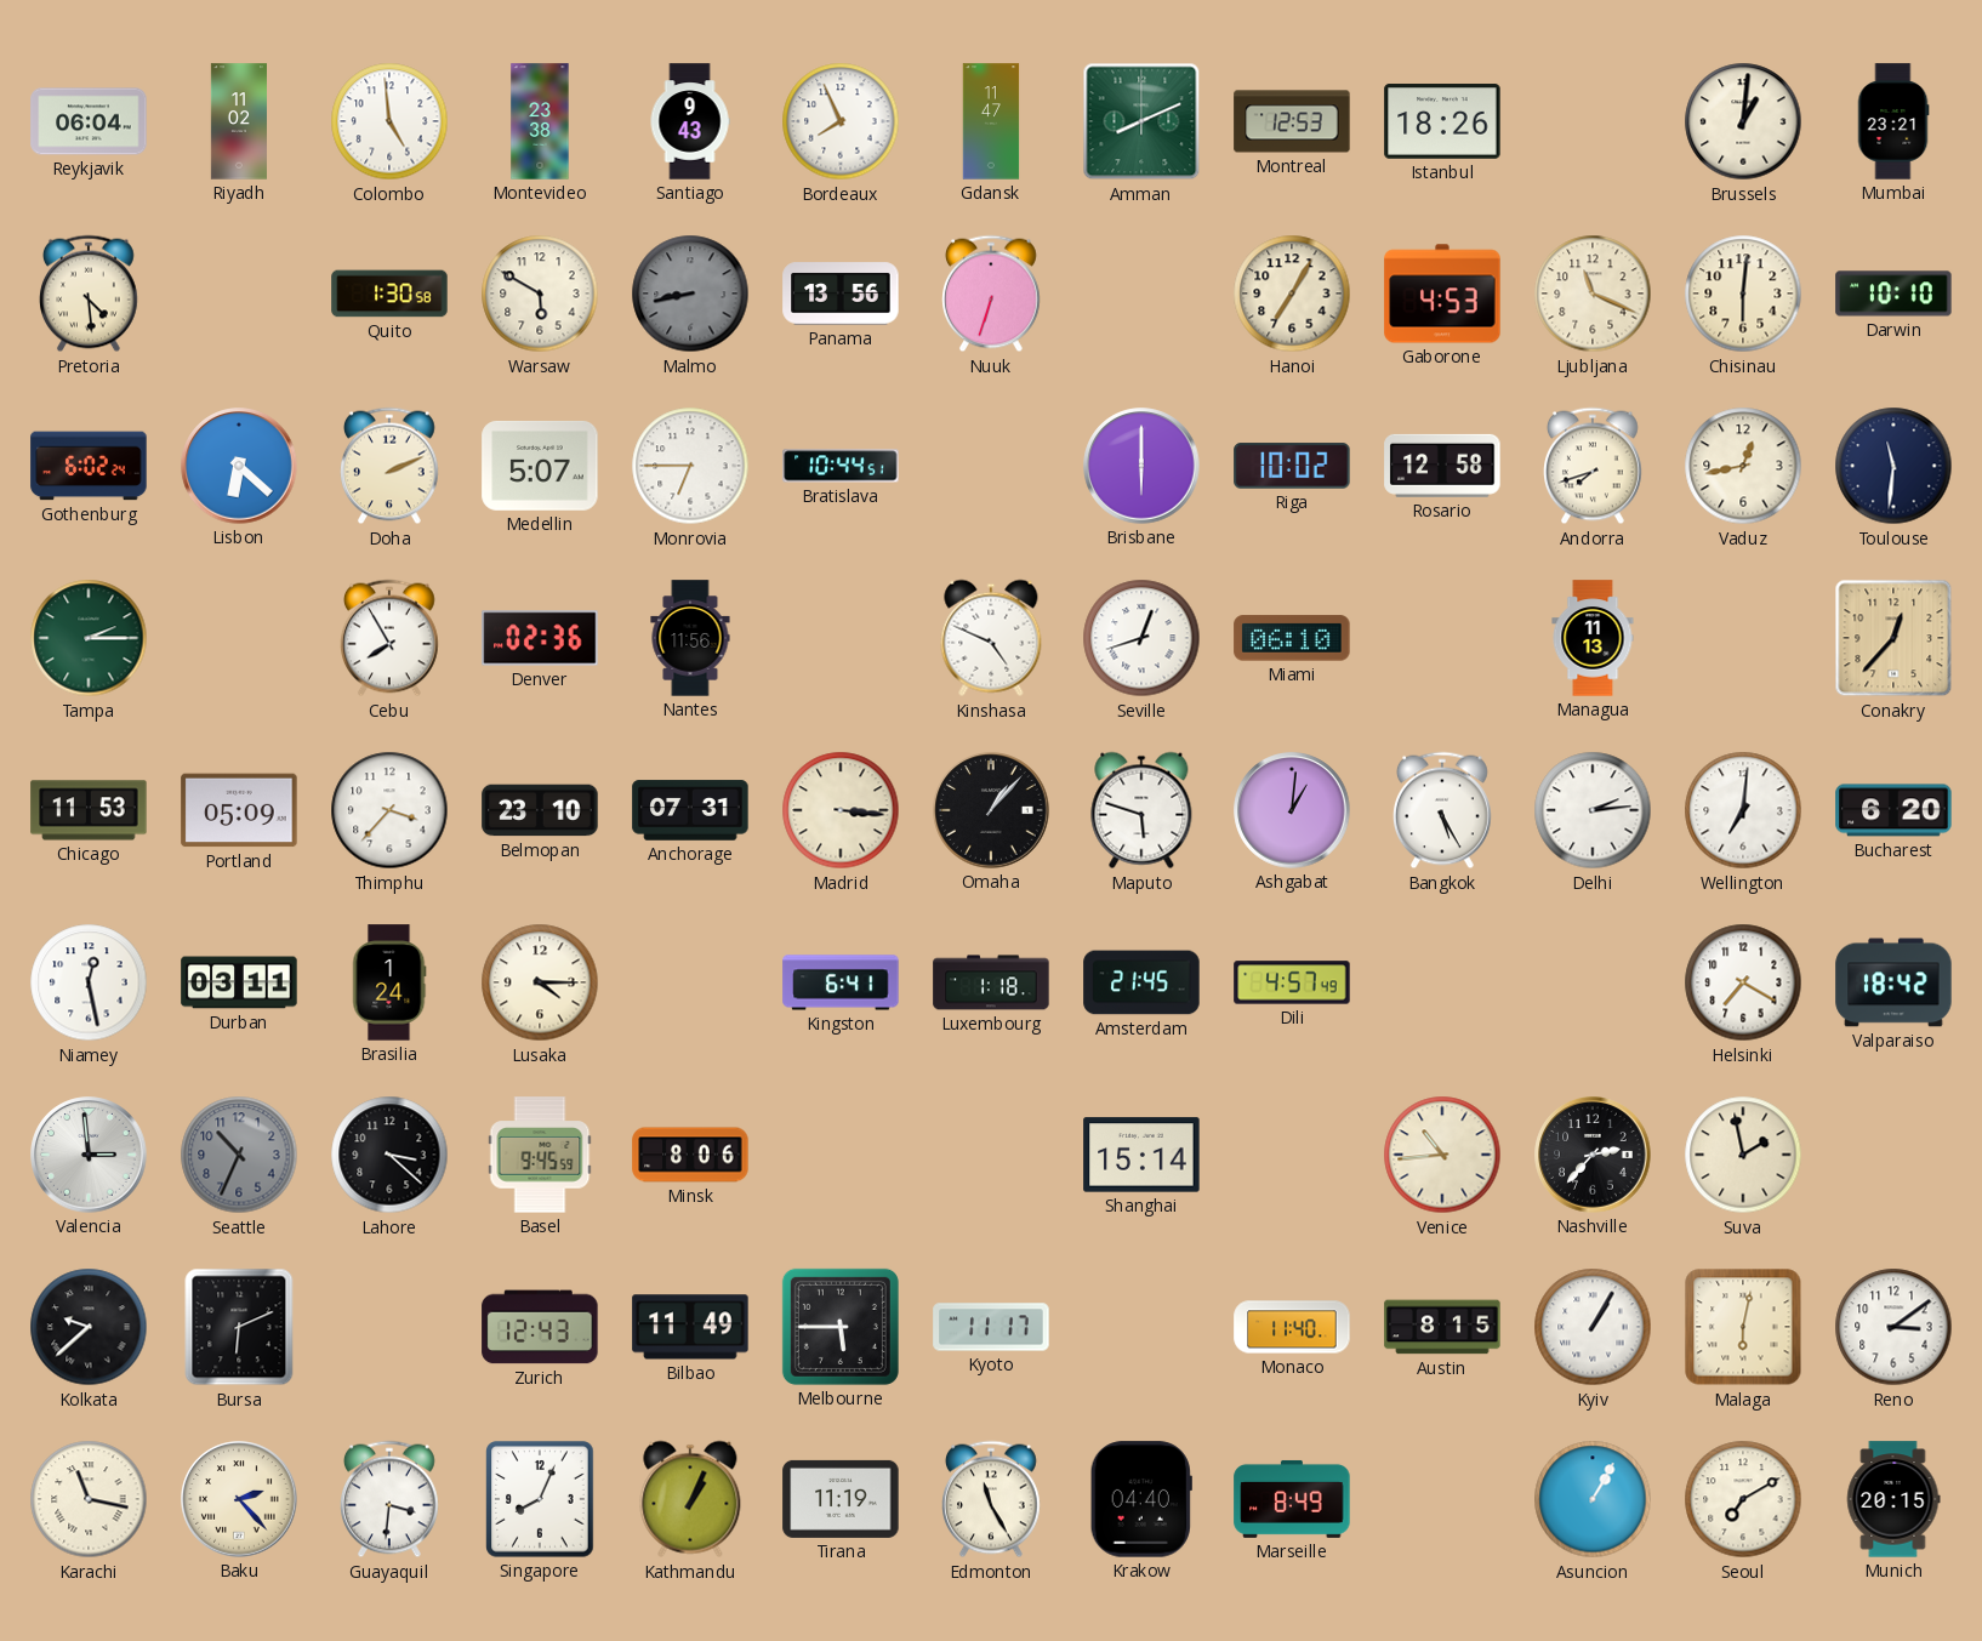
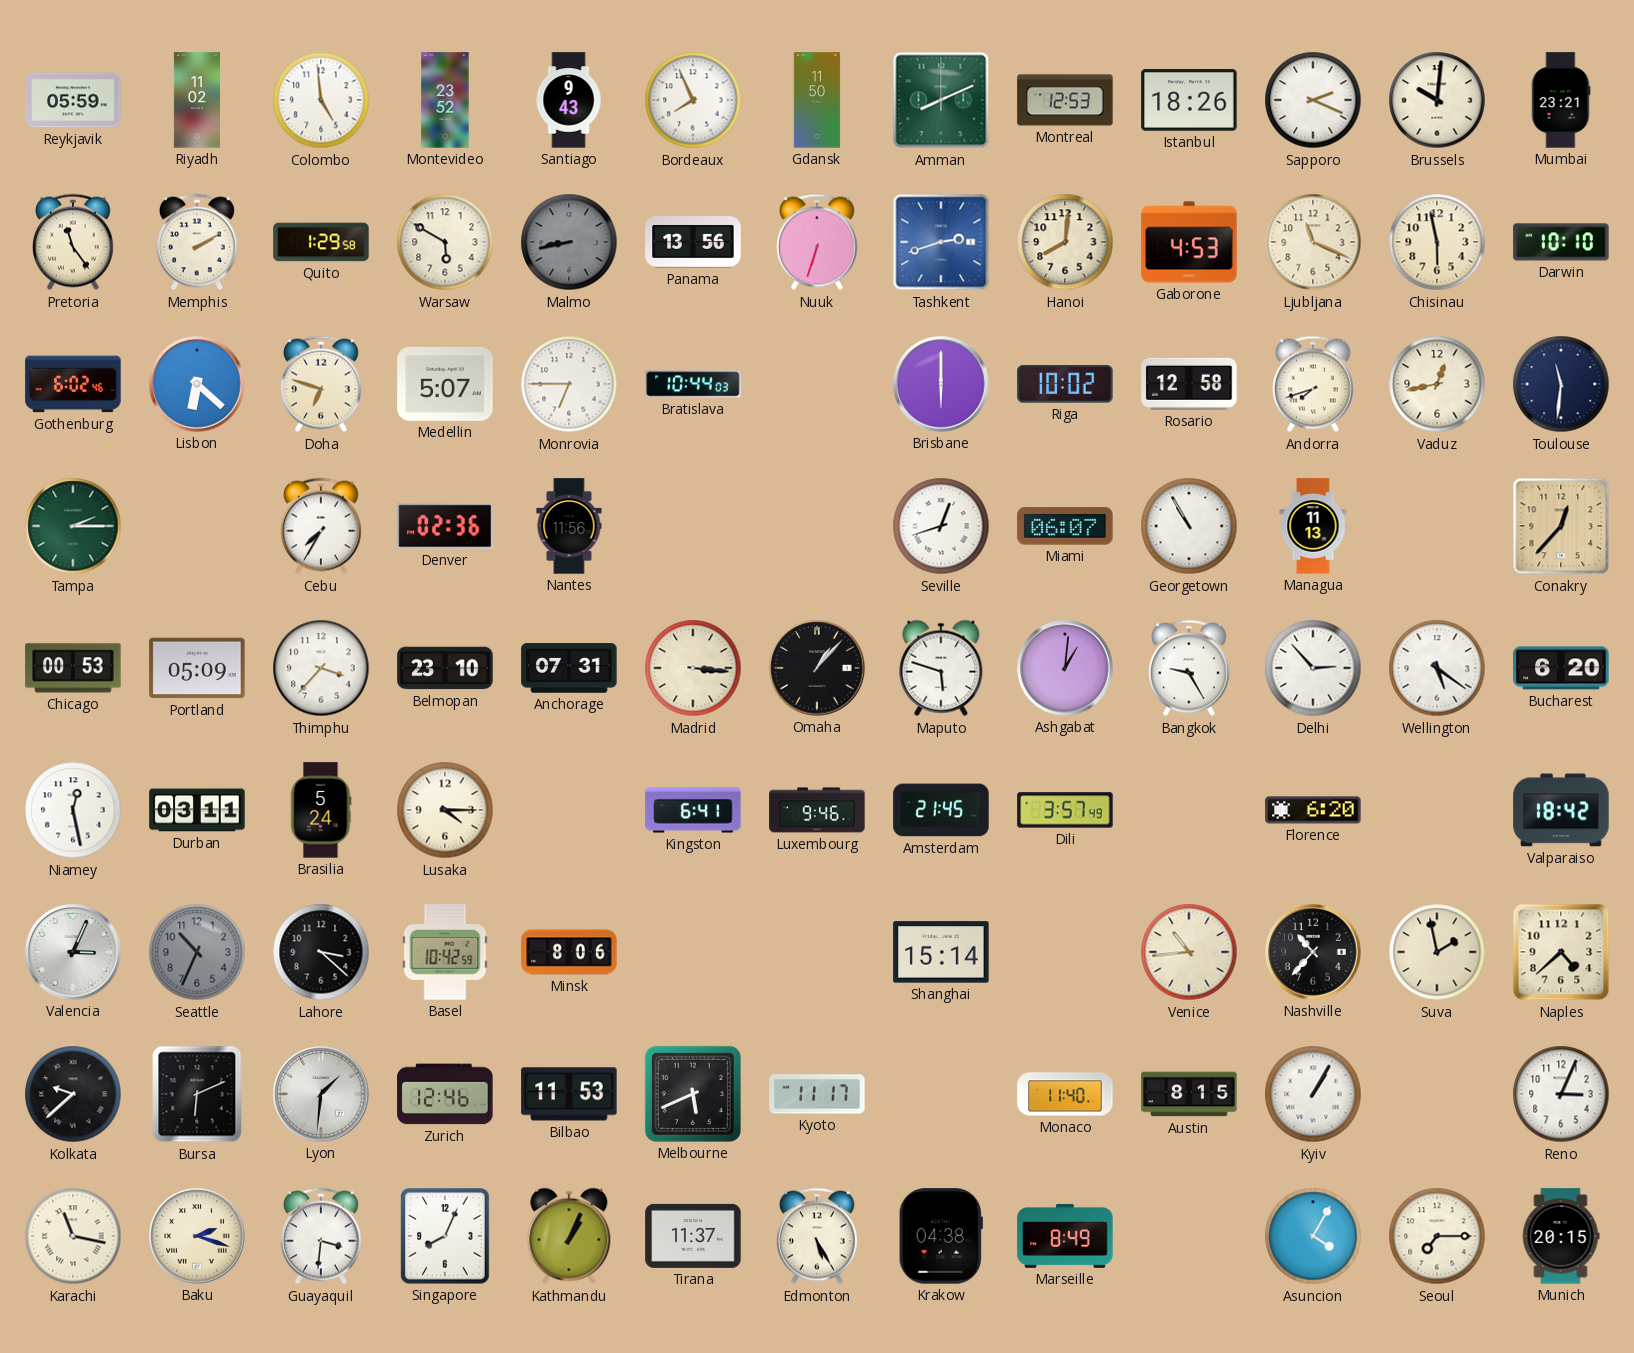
Reykjavik: 06:04 -> 05:59
Montevideo: 23:38 -> 23:52
Gdansk: 11:47 -> 11:50
Sapporo: none -> 2:19
Brussels: 1:01 -> 10:01
Pretoria: 4:29 -> 11:24
Memphis: none -> 2:10
Quito: 1:30 -> 1:29
Tashkent: none -> 2:42
Hanoi: 7:05 -> 8:01
Chisinau: 6:01 -> 5:58
Gothenburg: 6:02:24 -> 6:02:46
Doha: 2:11 -> 6:48
Bratislava: 10:44:51 -> 10:44:03
Cebu: 7:55 -> 7:35
Kinshasa: 4:49 -> none
Miami: 06:10 -> 06:07
Georgetown: none -> 10:55
Chicago: 11:53 -> 00:53
Bangkok: 5:25 -> 9:25
Delhi: 2:14 -> 2:53
Wellington: 7:01 -> 5:21
Brasilia: 1:24 -> 5:24
Luxembourg: 1:18 -> 9:46
Dili: 4:57 -> 3:57
Florence: none -> 6:20
Helsinki: 7:20 -> none
Valencia: 2:59 -> 3:04
Basel: 9:45 -> 10:42
Nashville: 2:37 -> 10:37
Naples: none -> 4:38
Lyon: none -> 1:31
Zurich: 12:43 -> 12:46
Bilbao: 11:49 -> 11:53
Melbourne: 5:45 -> 5:41
Malaga: 6:02 -> none
Reno: 3:09 -> 3:04
Baku: 2:23 -> 2:18
Tirana: 11:19 -> 11:37
Edmonton: 11:25 -> 5:25
Krakow: 04:40 -> 04:38
Asuncion: 1:05 -> 4:05
Seoul: 7:10 -> 7:15
